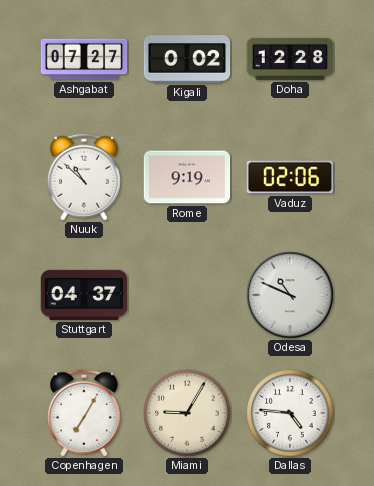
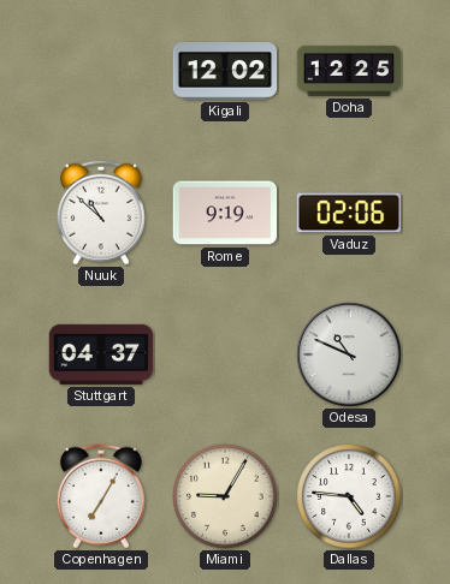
Ashgabat: 07:27 -> none
Kigali: 0:02 -> 12:02
Doha: 12:28 -> 12:25
